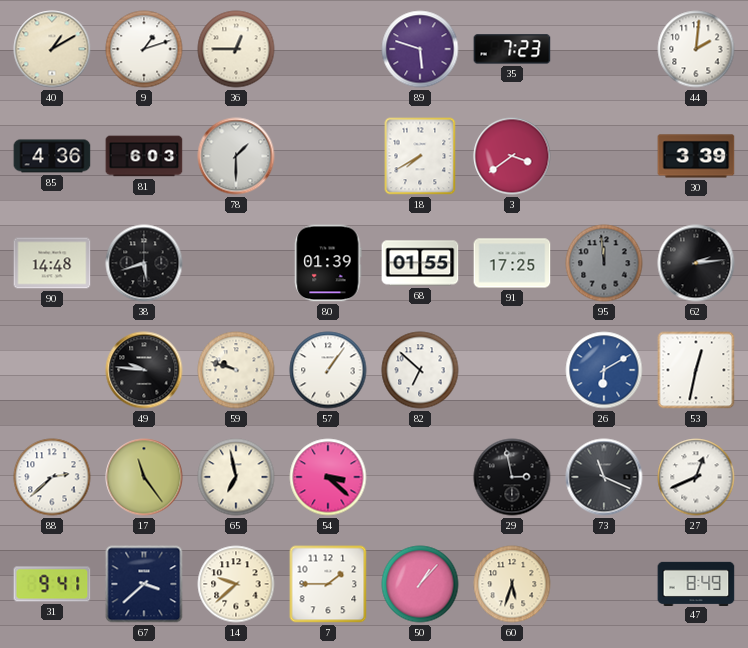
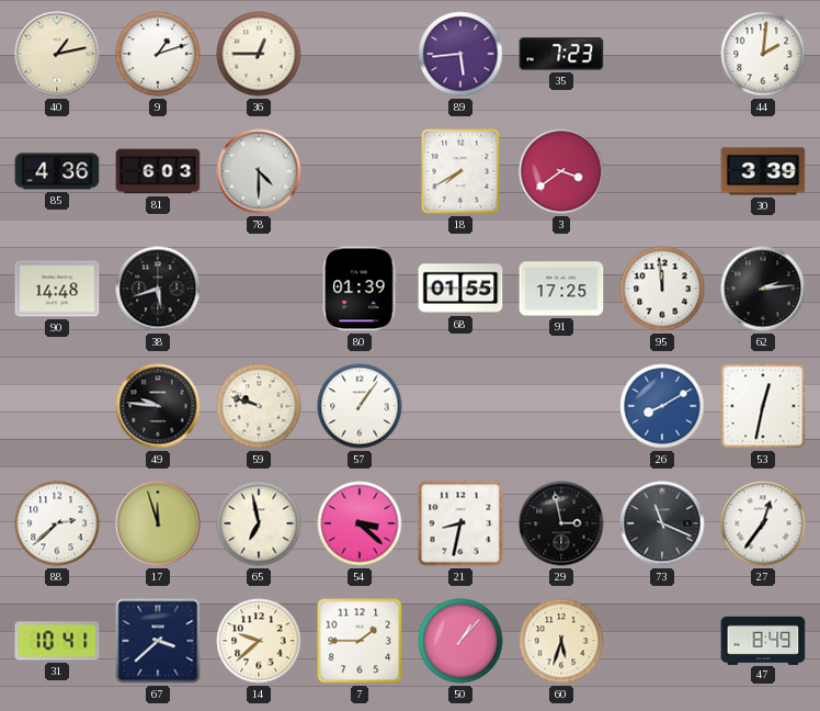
40: 1:10 -> 1:13
89: 5:48 -> 5:44
78: 1:30 -> 4:30
95 dial: grey -> white
82: 6:52 -> none
26: 6:10 -> 8:10
17: 11:24 -> 11:57
21: none -> 8:32
27: 12:41 -> 12:36
31: 9:41 -> 10:41
